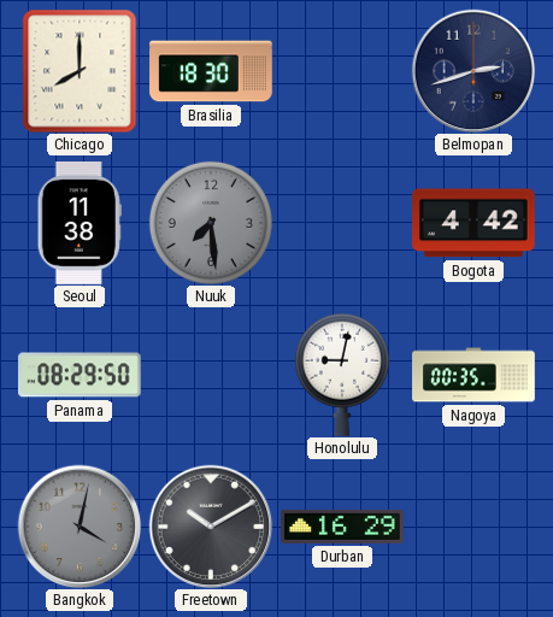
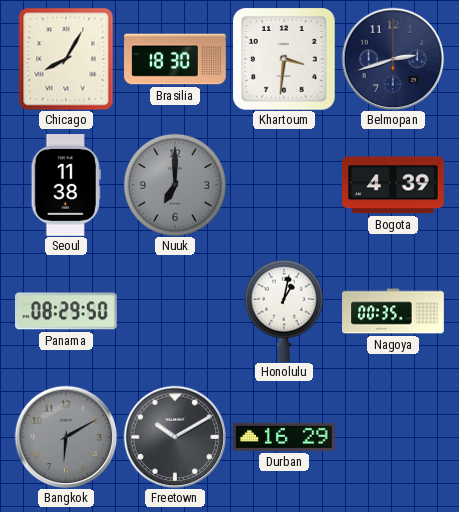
Chicago: 8:00 -> 8:05
Khartoum: none -> 3:31
Nuuk: 7:29 -> 7:00
Bogota: 4:42 -> 4:39
Honolulu: 9:02 -> 1:02
Bangkok: 4:02 -> 6:10
